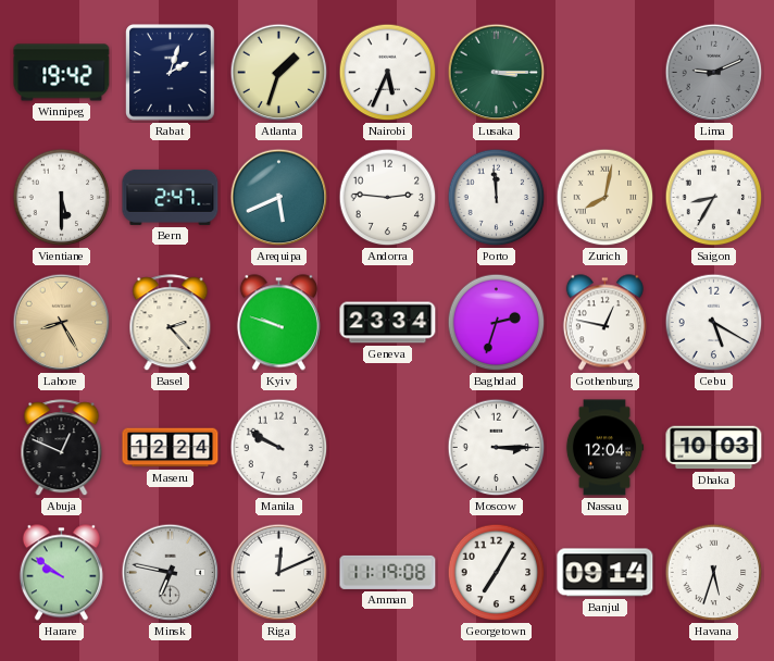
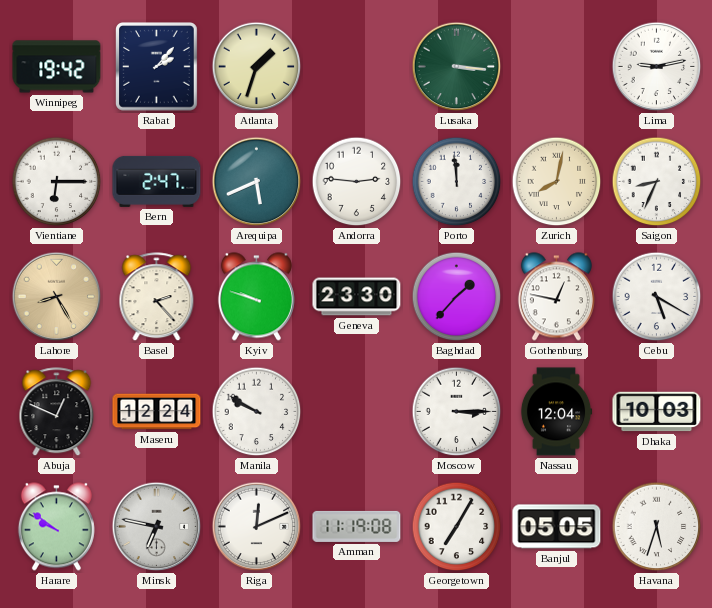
Rabat: 2:03 -> 2:07
Nairobi: 5:34 -> none
Lusaka: 3:15 -> 3:16
Lima: 9:11 -> 9:13
Lima dial: grey -> white
Vientiane: 5:30 -> 6:15
Saigon: 8:35 -> 8:34
Geneva: 23:34 -> 23:30
Baghdad: 2:33 -> 1:37
Banjul: 09:14 -> 05:05
